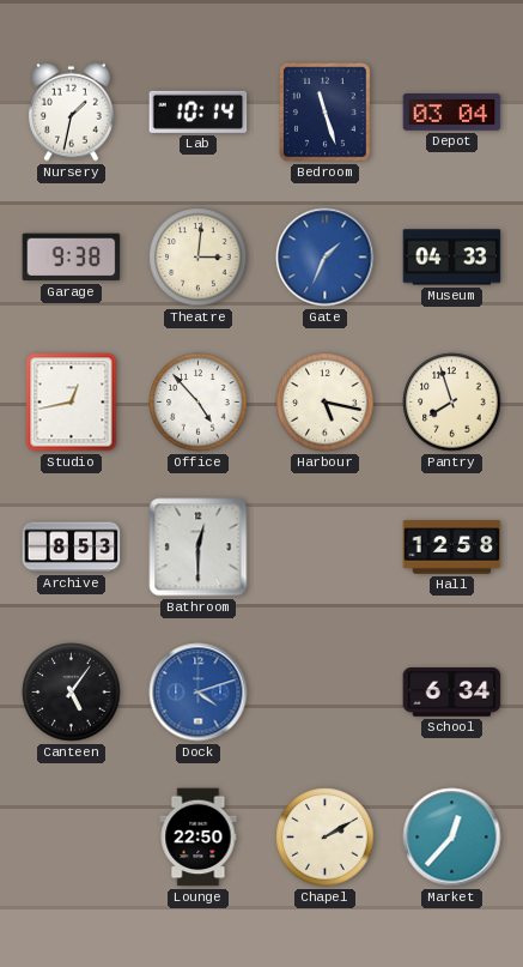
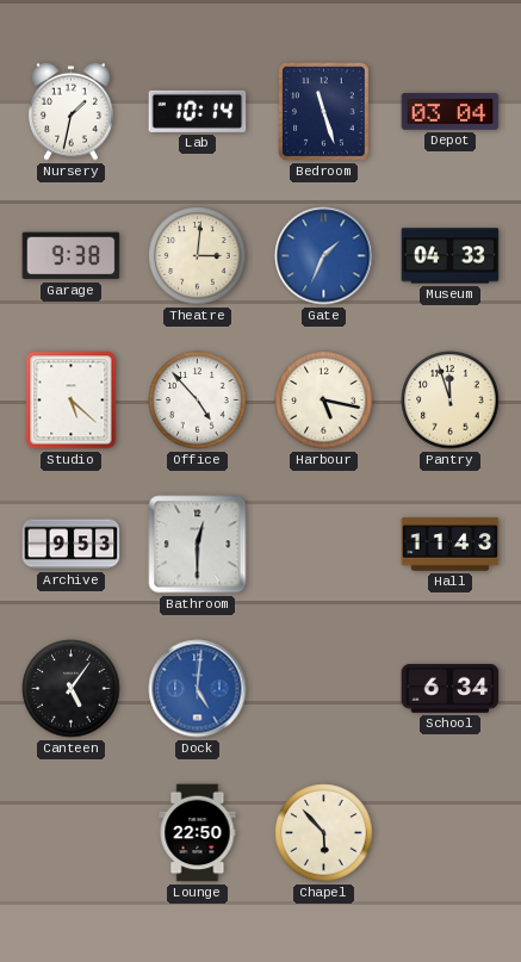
Studio: 12:43 -> 5:22
Pantry: 7:57 -> 11:57
Archive: 8:53 -> 9:53
Hall: 12:58 -> 11:43
Dock: 4:12 -> 5:01
Chapel: 2:10 -> 5:53
Market: 12:37 -> none
